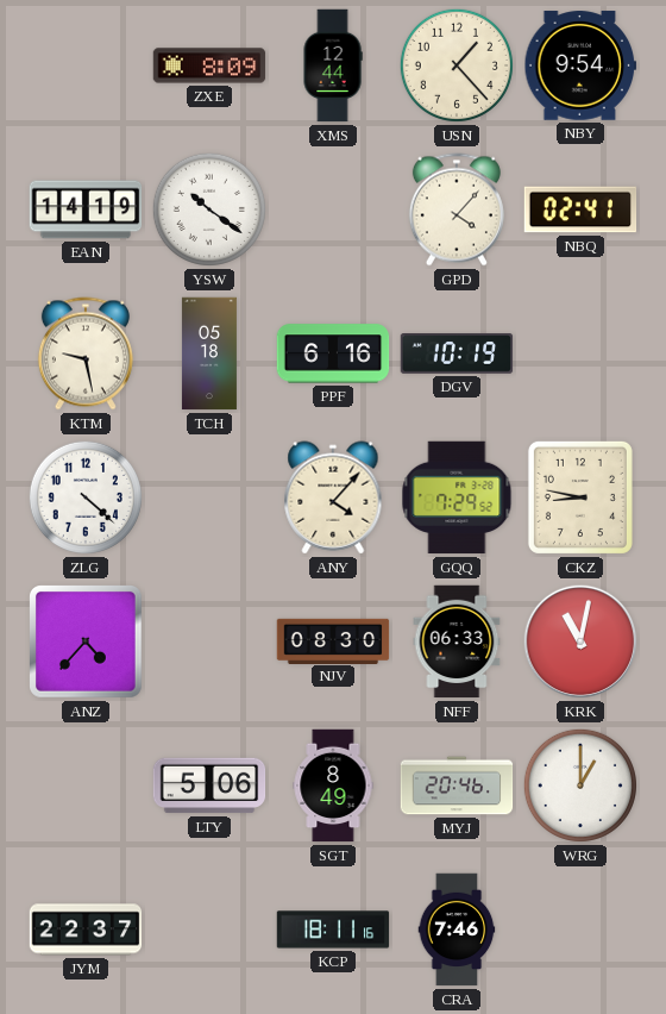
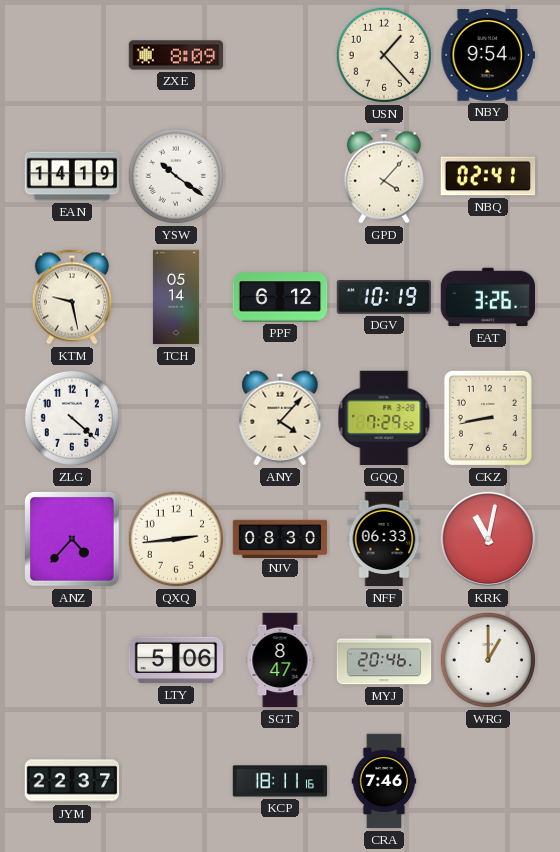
XMS: 12:44 -> none
TCH: 05:18 -> 05:14
PPF: 6:16 -> 6:12
EAT: none -> 3:26
CKZ: 8:47 -> 8:43
QXQ: none -> 2:44
SGT: 8:49 -> 8:47
